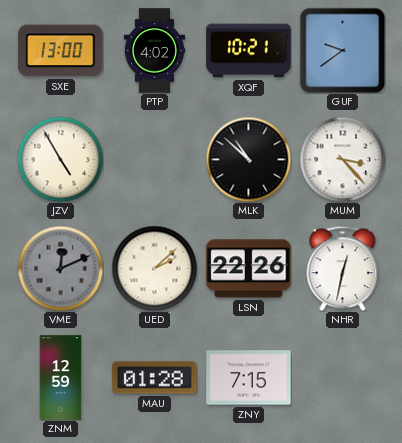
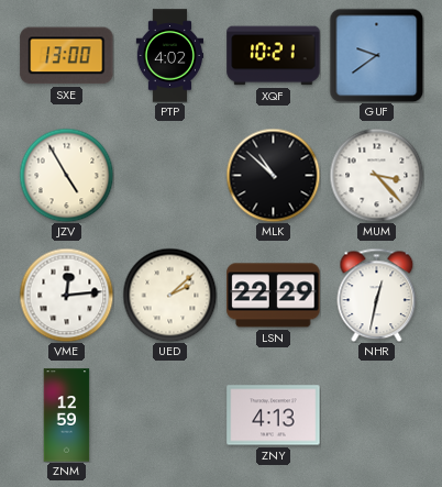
VME: 12:11 -> 12:14
VME dial: grey -> white
LSN: 22:26 -> 22:29
MAU: 01:28 -> none
ZNY: 7:15 -> 4:13
